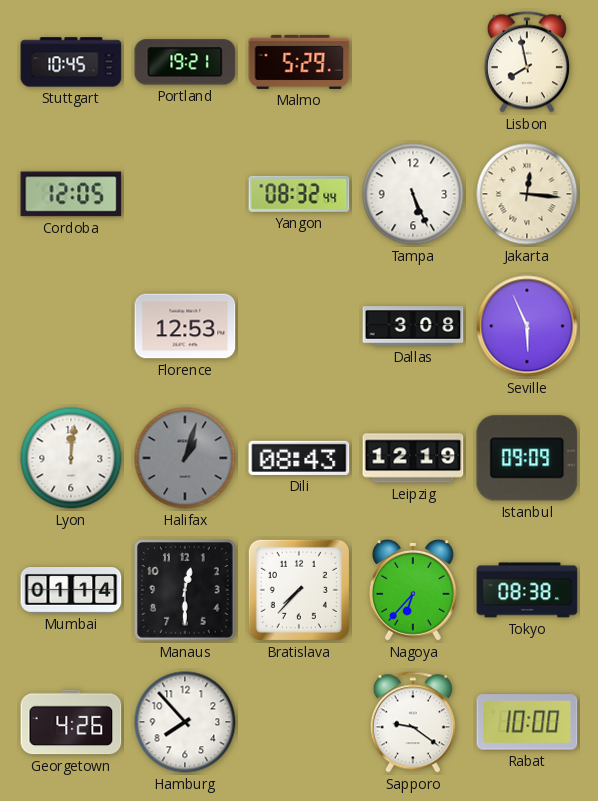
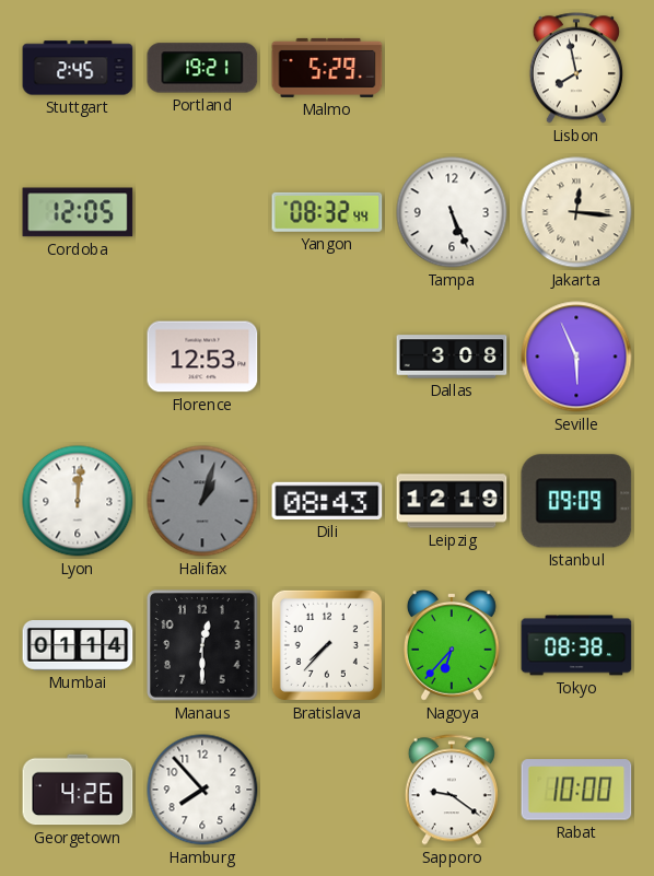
Stuttgart: 10:45 -> 2:45
